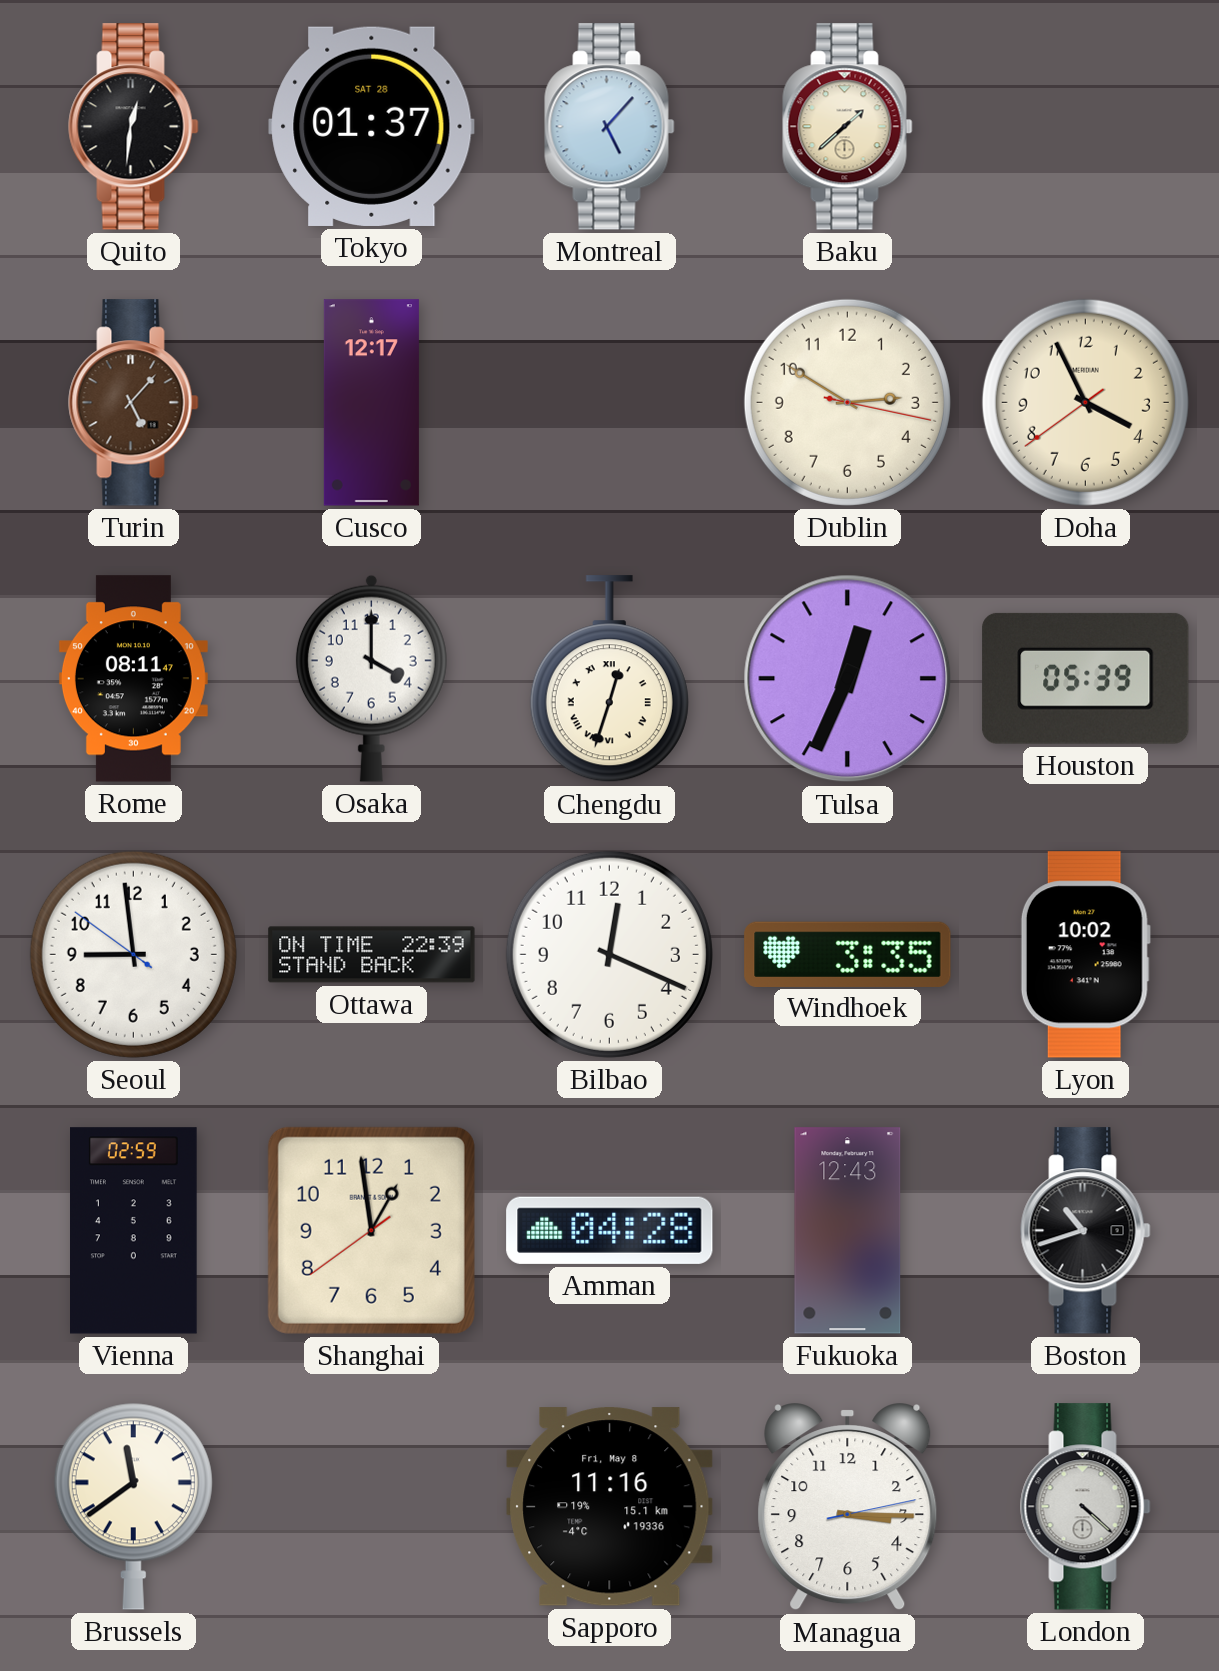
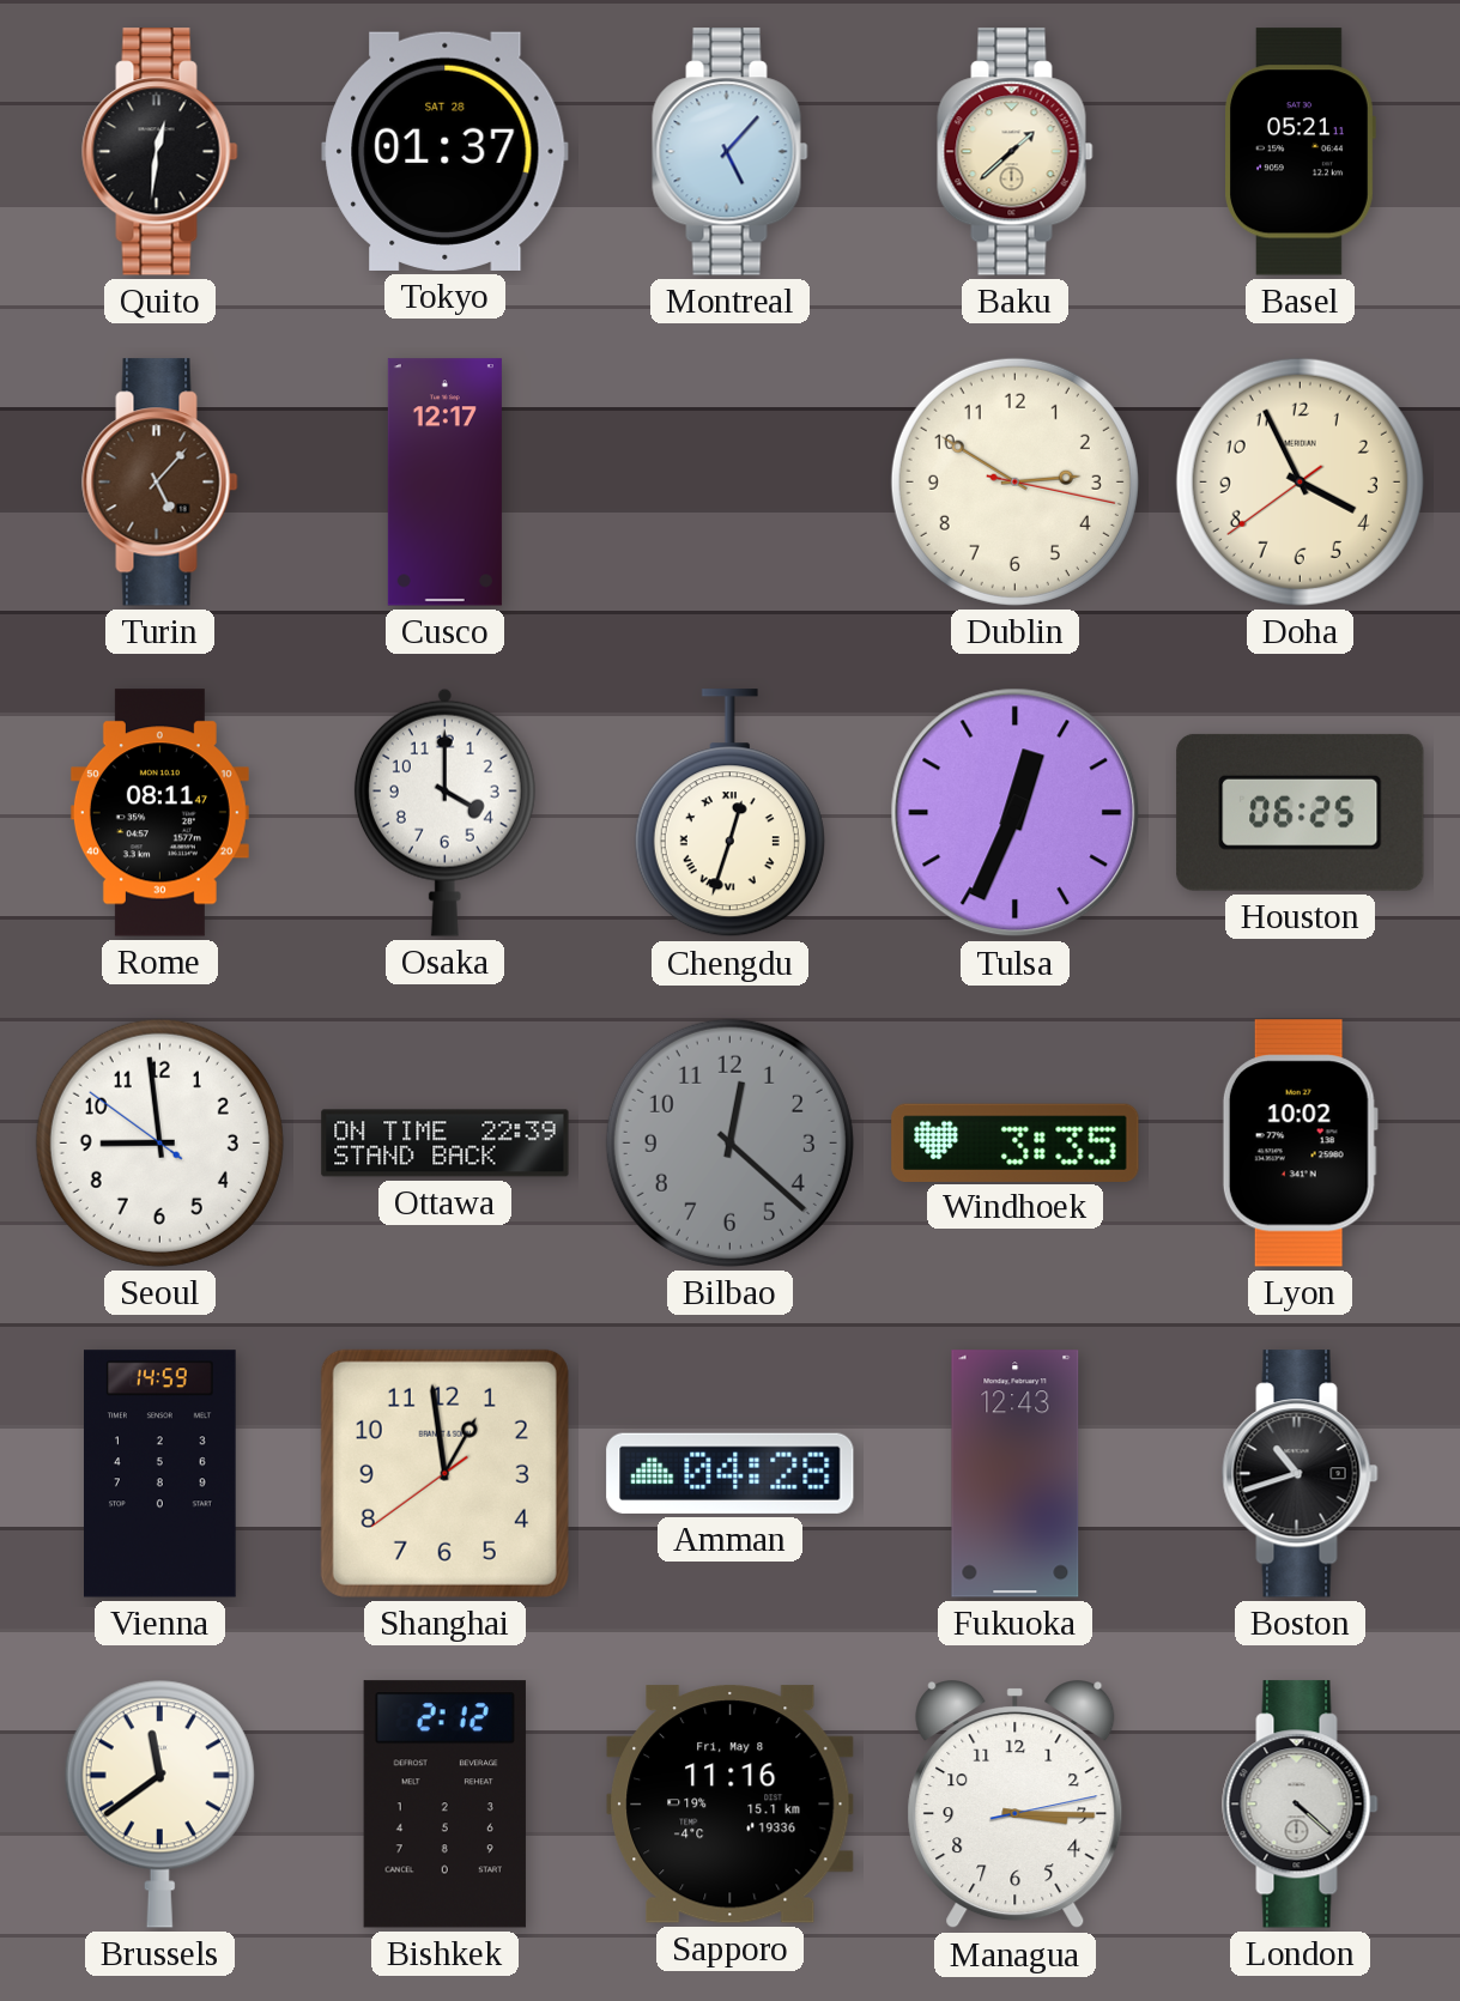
Basel: none -> 05:21
Houston: 05:39 -> 06:25
Bilbao: 12:19 -> 12:22
Bilbao dial: white -> grey
Vienna: 02:59 -> 14:59
Bishkek: none -> 2:12
